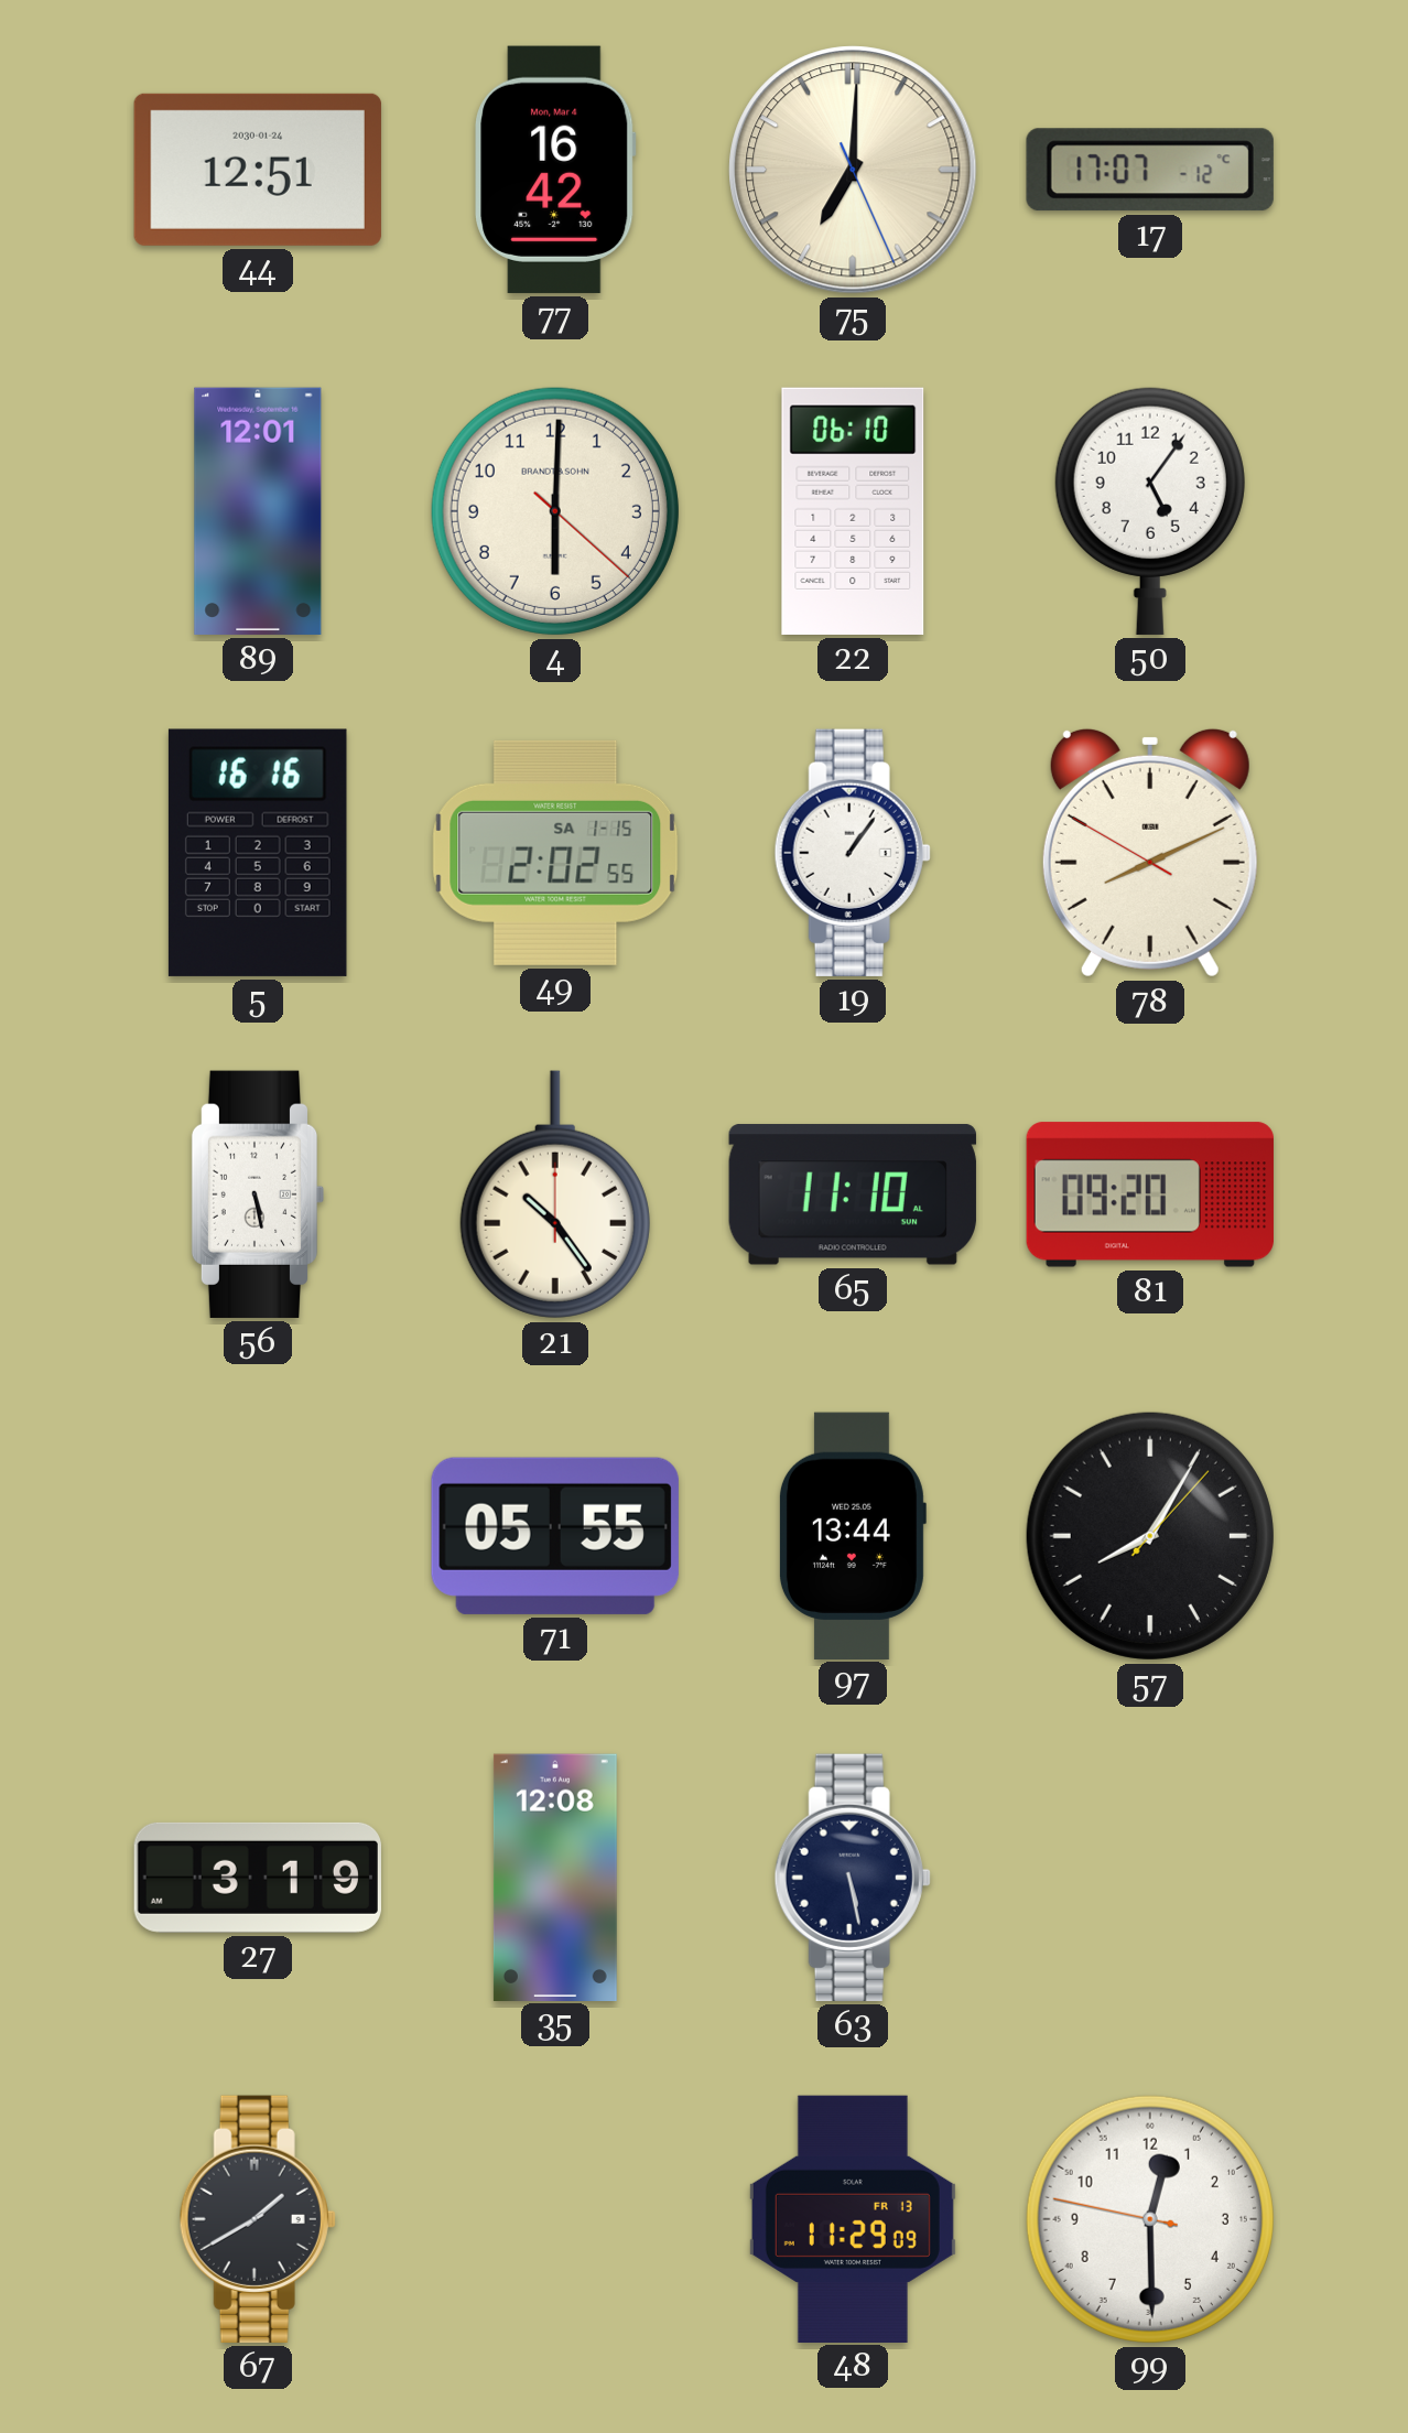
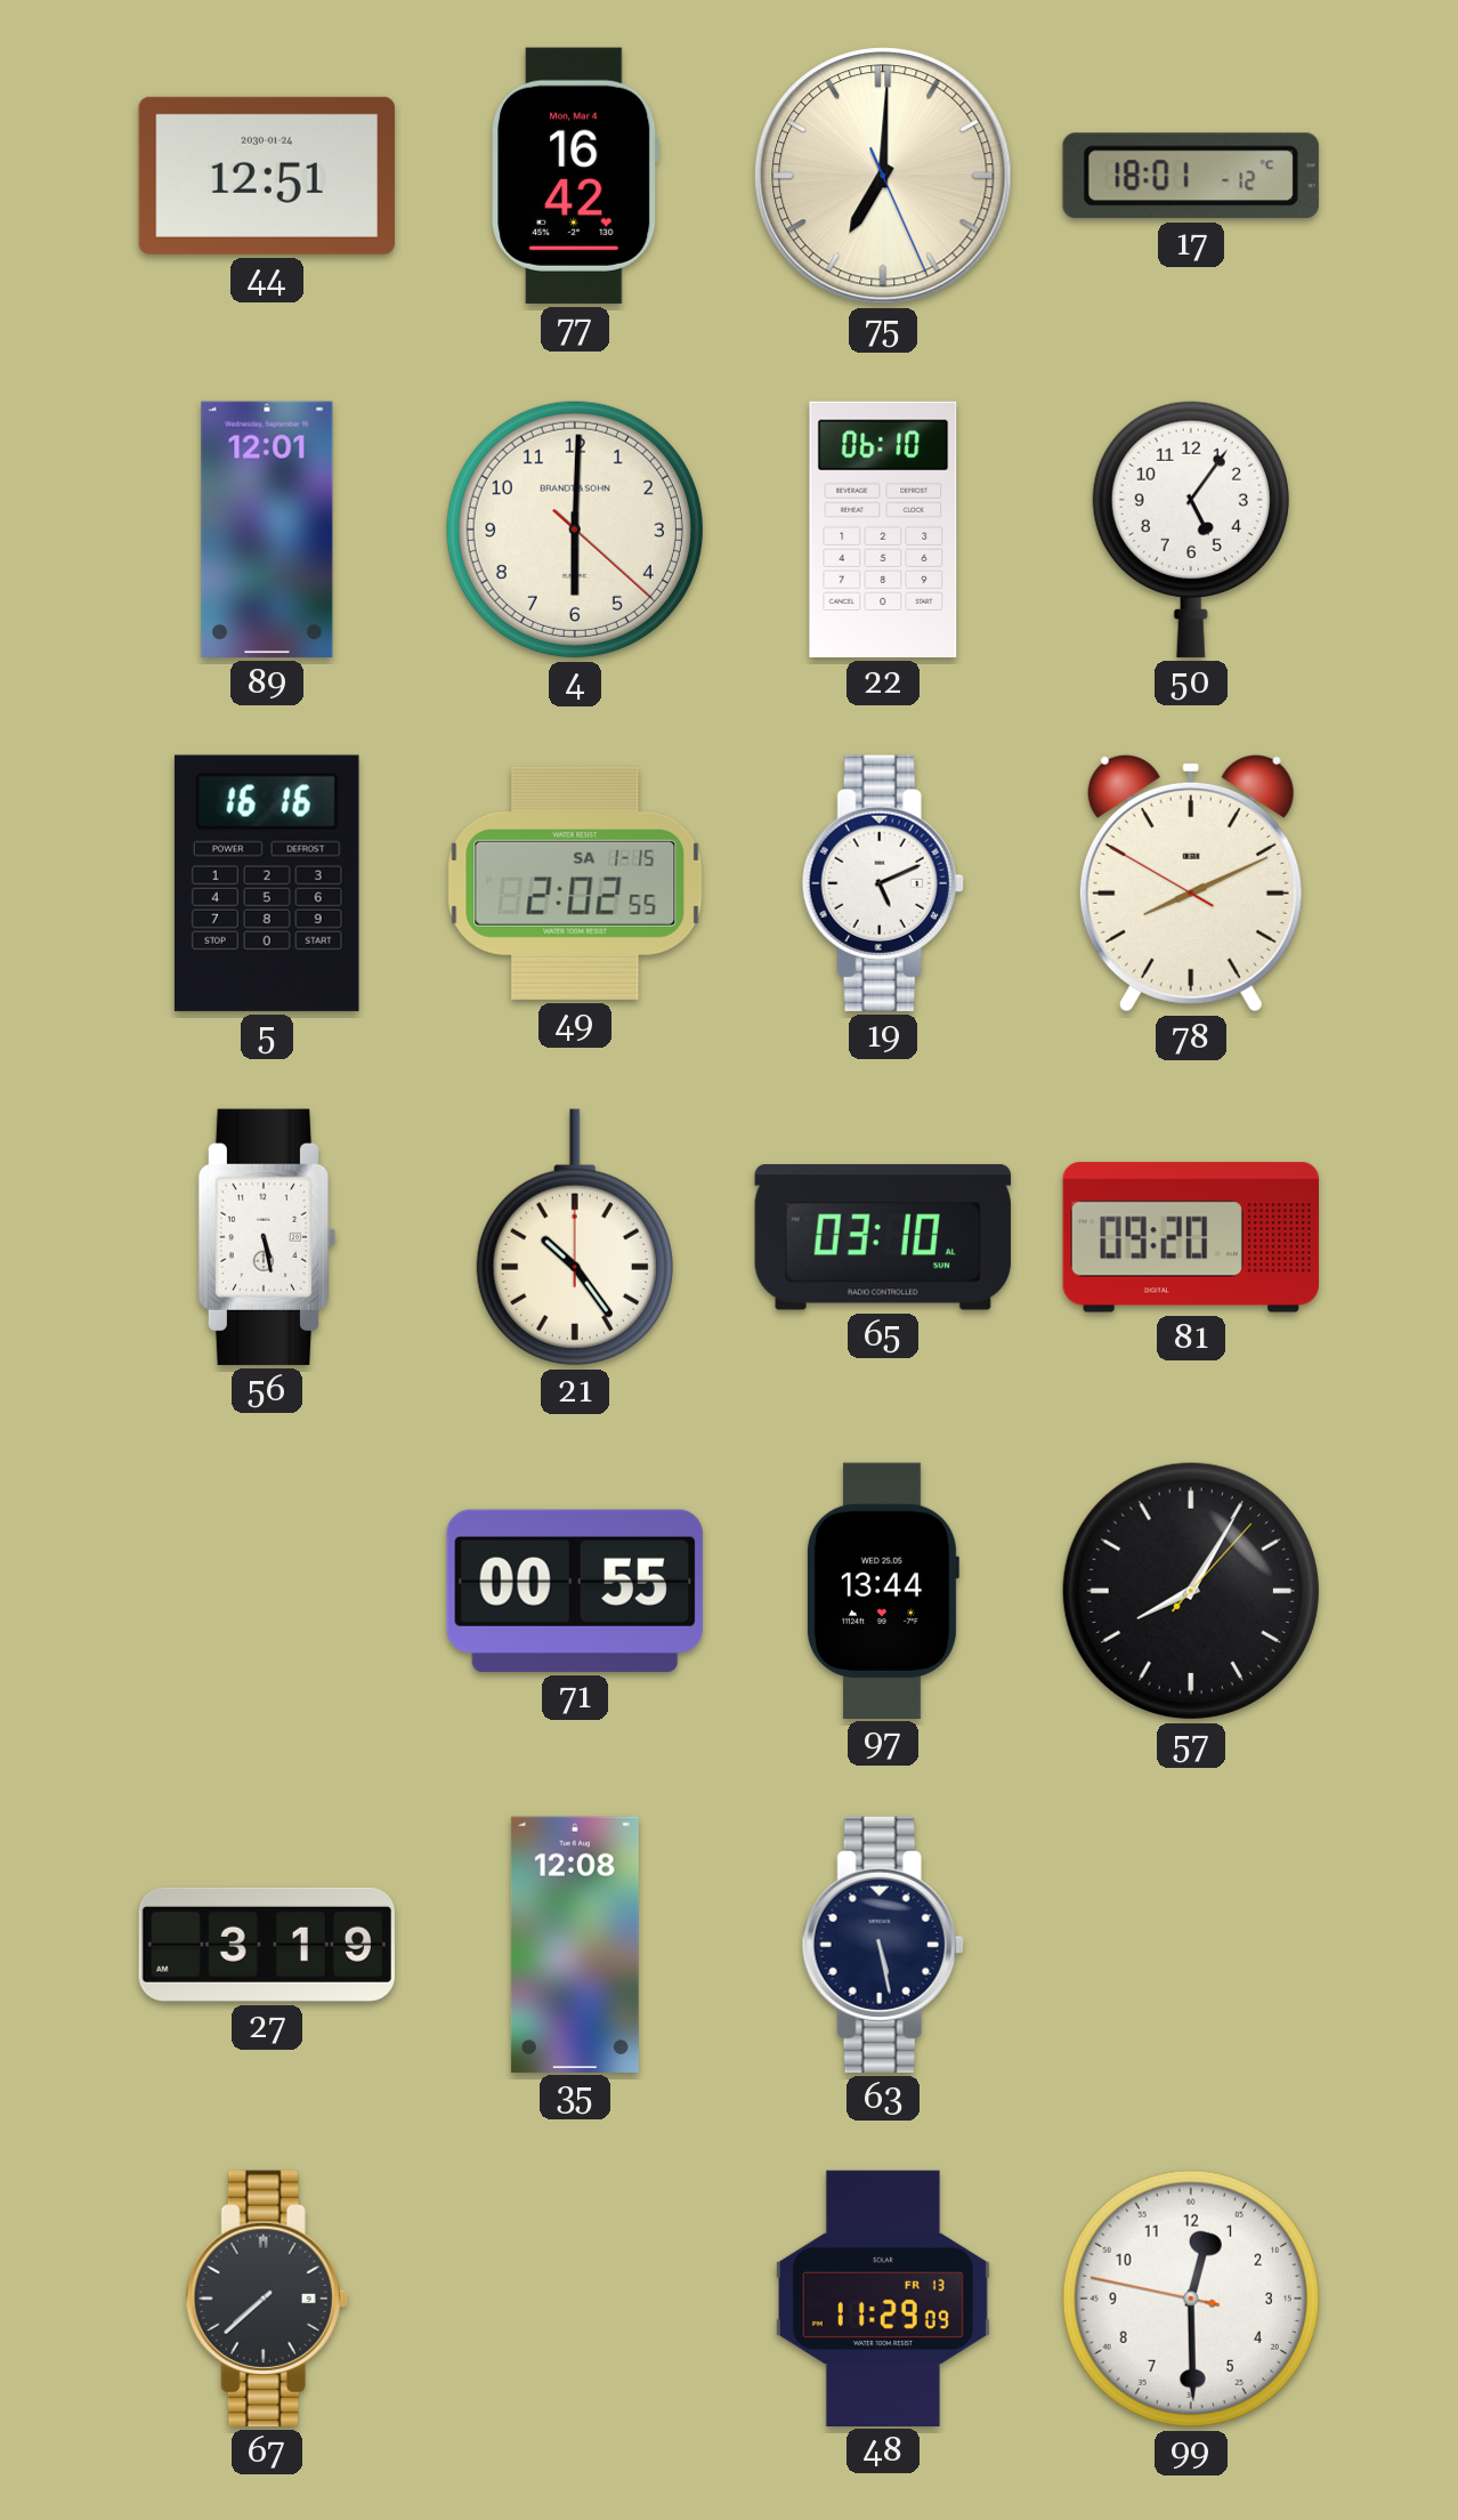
17: 17:07 -> 18:01
19: 1:06 -> 5:11
65: 11:10 -> 03:10
71: 05:55 -> 00:55
67: 1:40 -> 7:38
